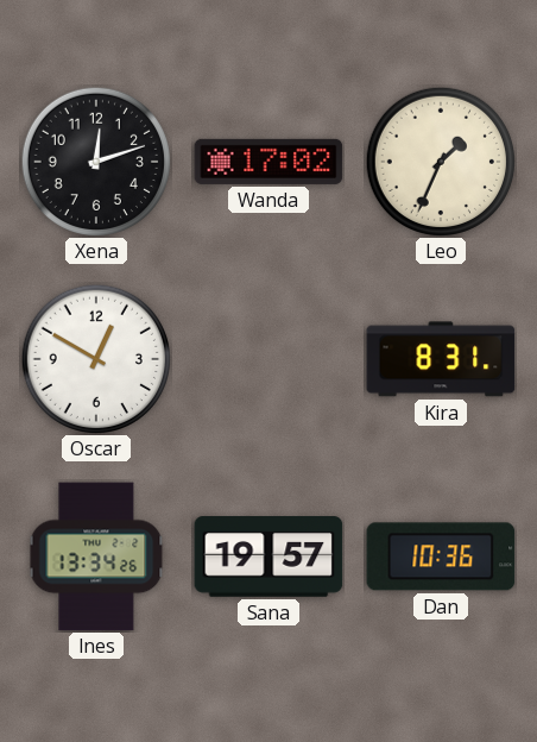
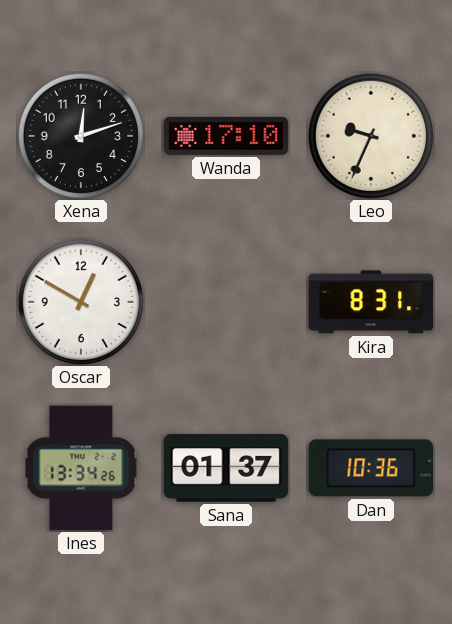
Wanda: 17:02 -> 17:10
Leo: 1:34 -> 9:34
Sana: 19:57 -> 01:37
